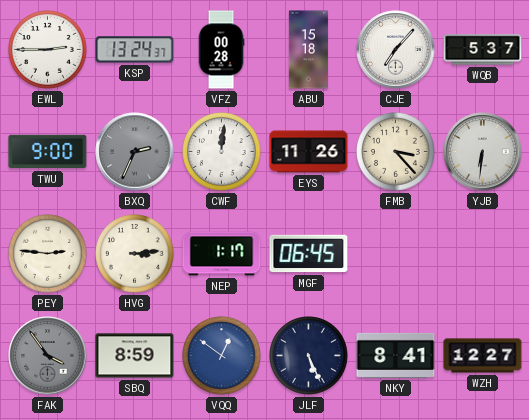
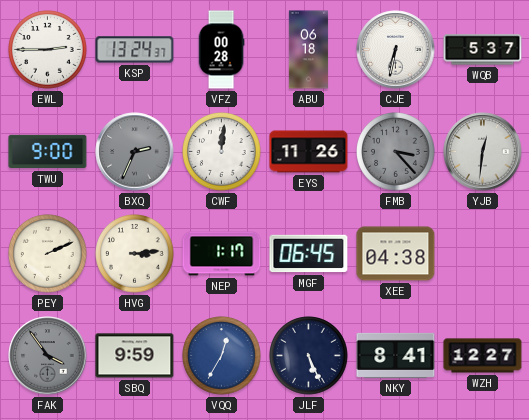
ABU: 15:18 -> 06:18
CJE: 7:07 -> 6:32
FMB dial: cream -> grey
YJB: 6:31 -> 12:31
PEY: 2:46 -> 2:11
XEE: none -> 04:38
SBQ: 8:59 -> 9:59
VQQ: 12:51 -> 12:35
